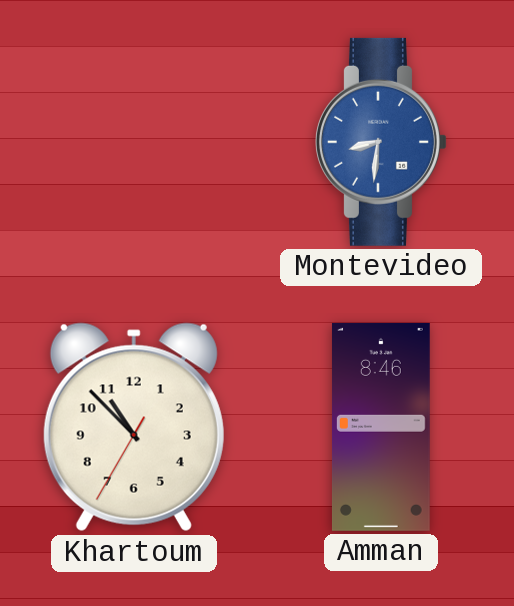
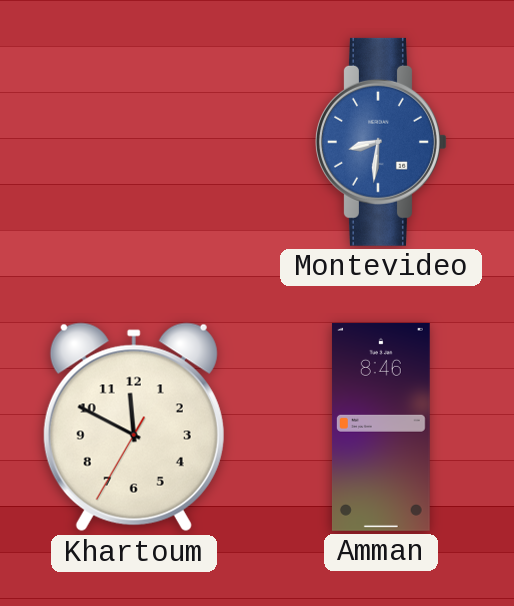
Khartoum: 10:52 -> 11:49
